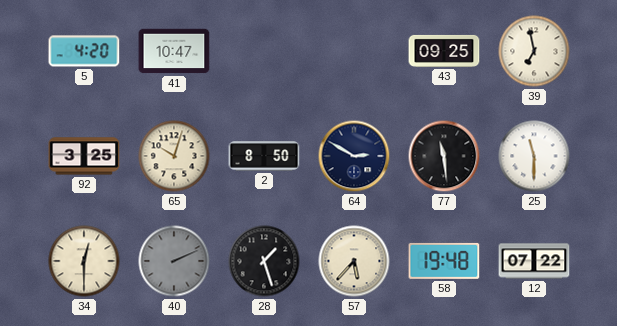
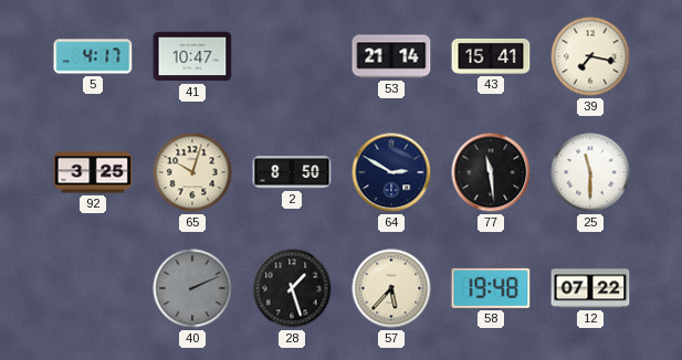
5: 4:20 -> 4:17
53: none -> 21:14
43: 09:25 -> 15:41
39: 6:58 -> 7:17
34: 12:30 -> none
